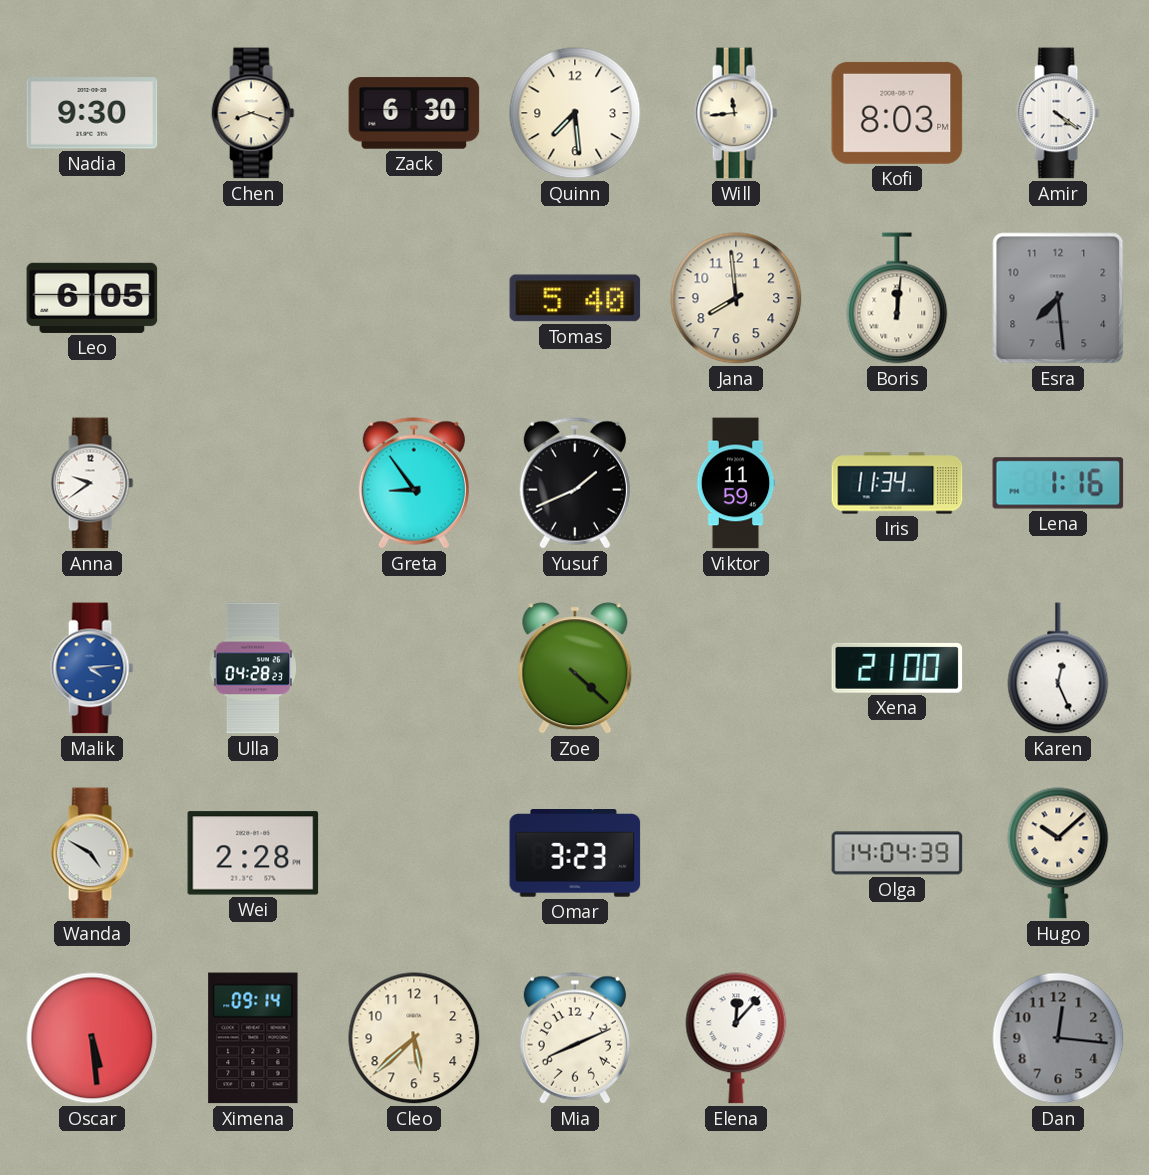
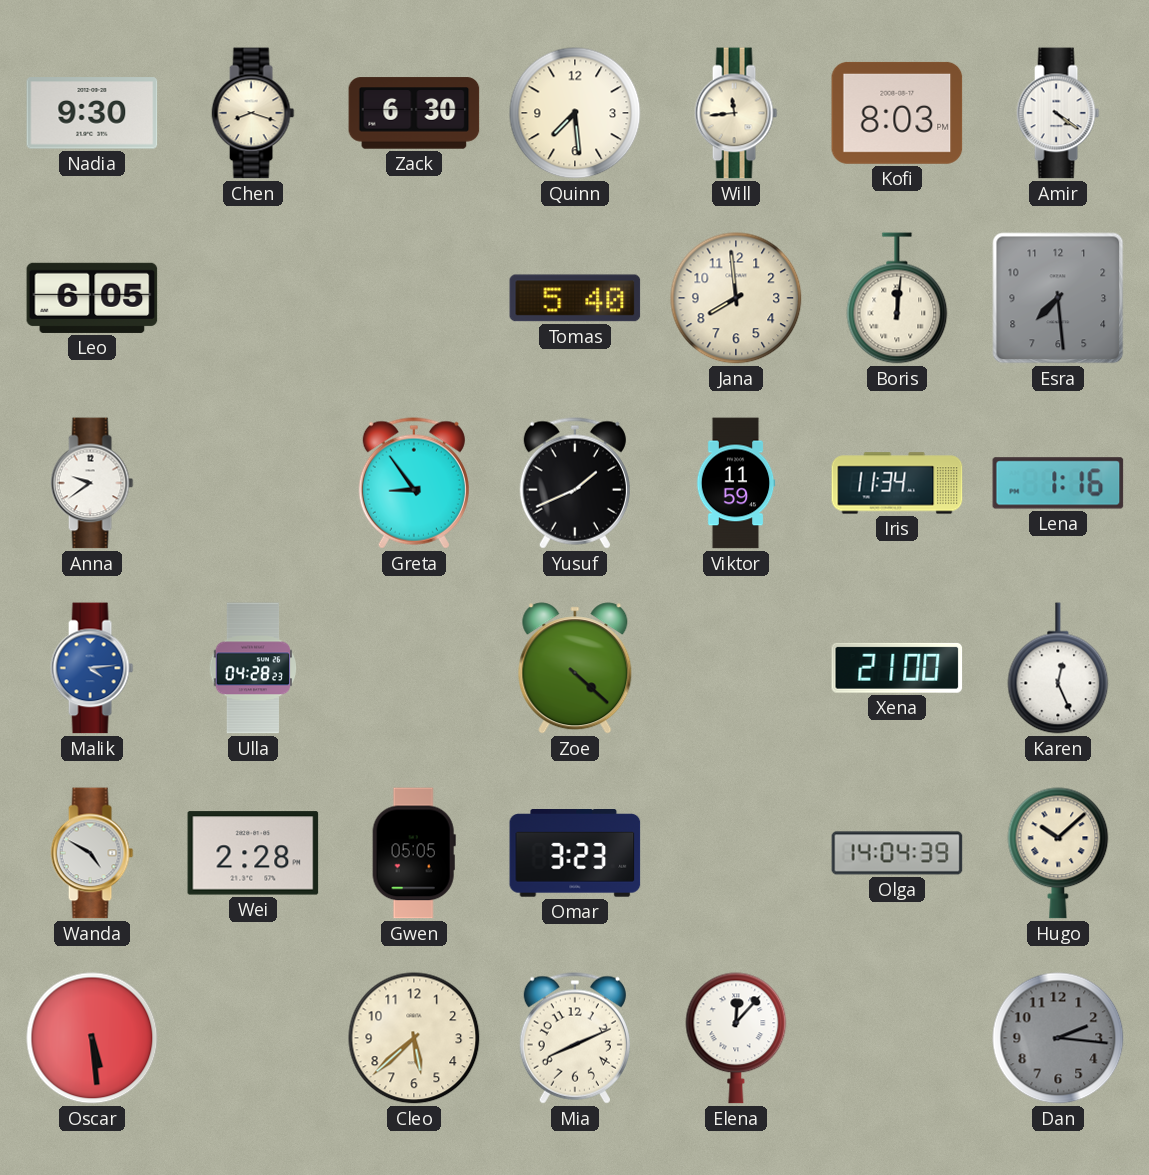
Gwen: none -> 05:05
Ximena: 09:14 -> none
Dan: 12:16 -> 2:16
